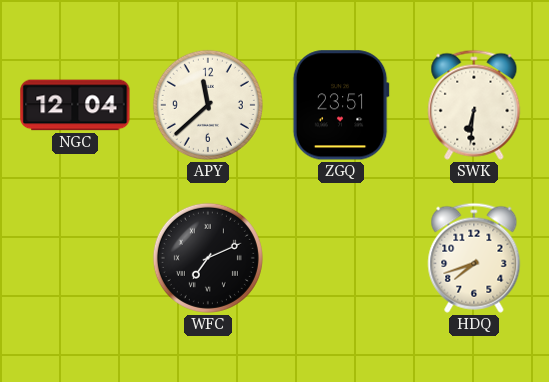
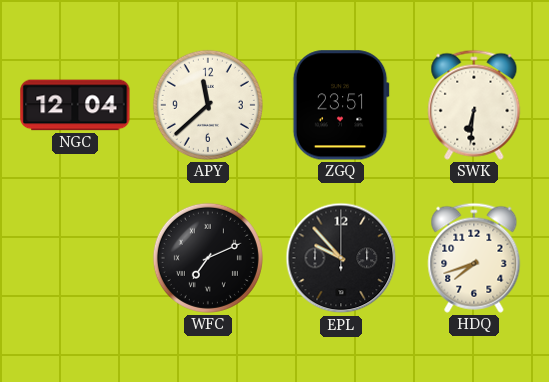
EPL: none -> 9:53
